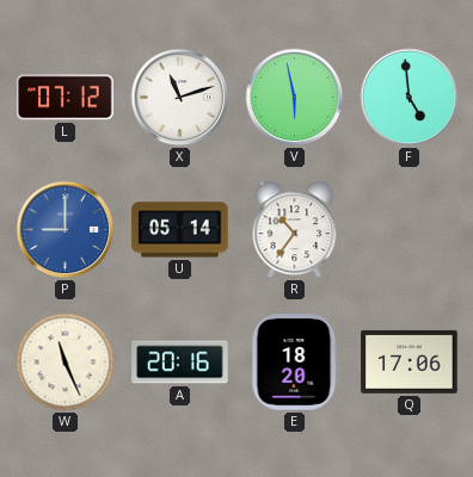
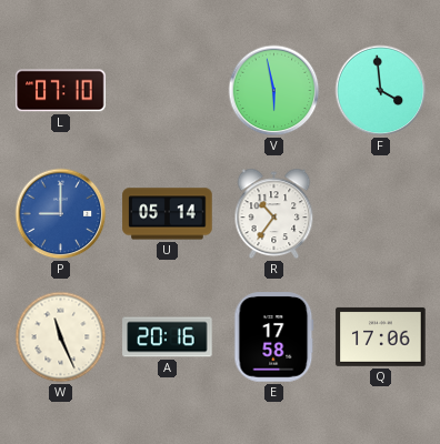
L: 07:12 -> 07:10
X: 11:12 -> none
F: 4:59 -> 3:59
E: 18:20 -> 17:58
